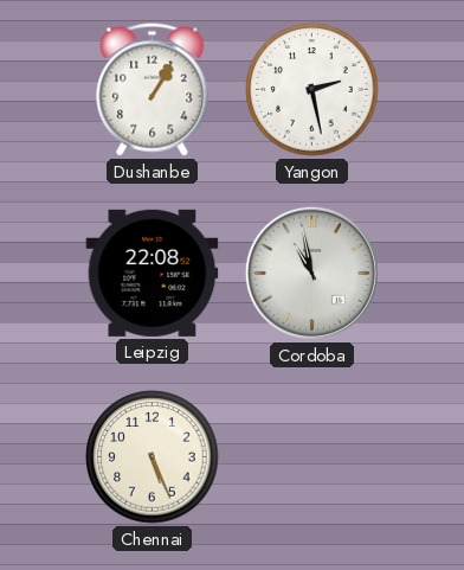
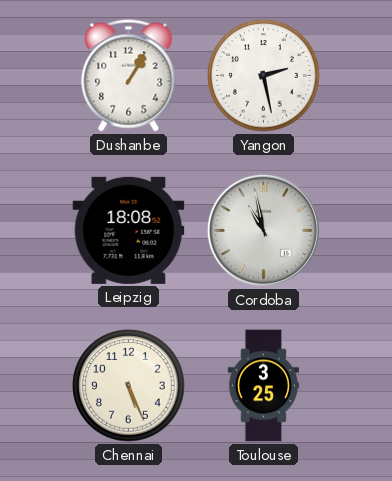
Leipzig: 22:08 -> 18:08
Toulouse: none -> 3:25
